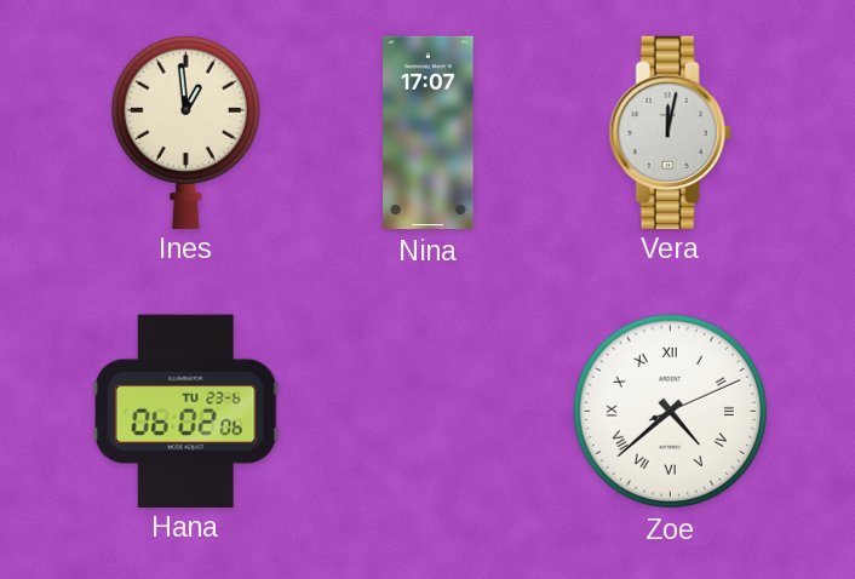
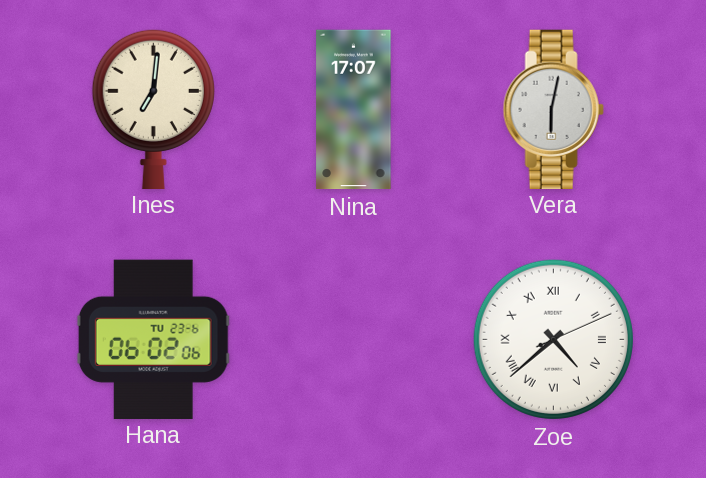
Ines: 12:59 -> 7:01
Vera: 12:02 -> 6:02
